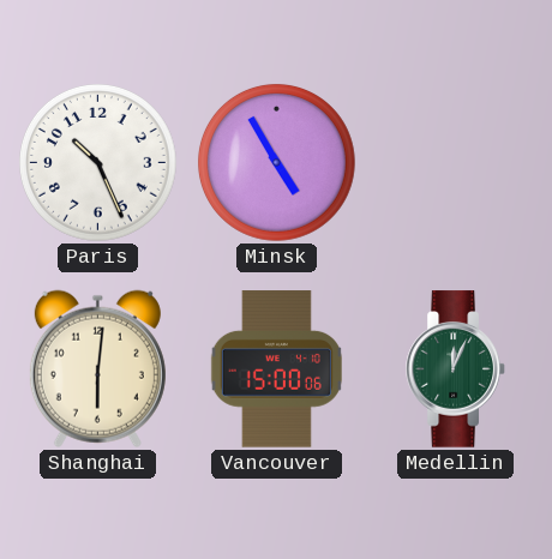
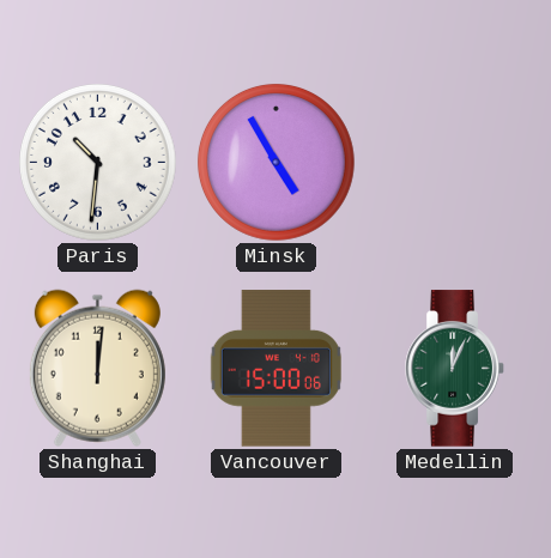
Paris: 10:26 -> 10:31
Shanghai: 6:01 -> 12:01
